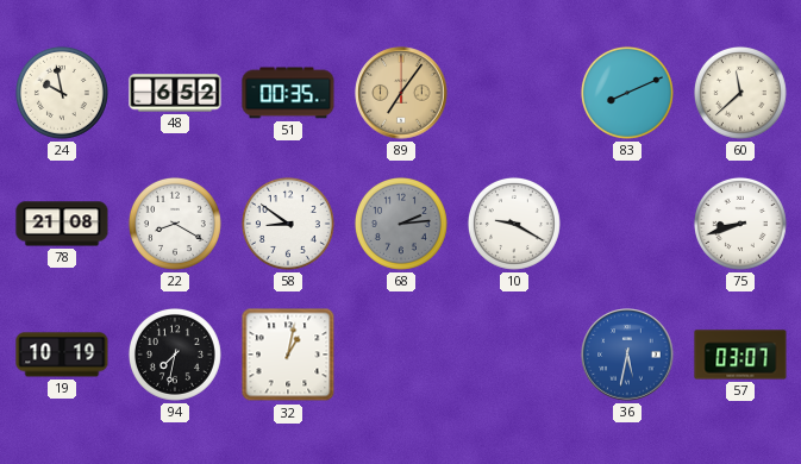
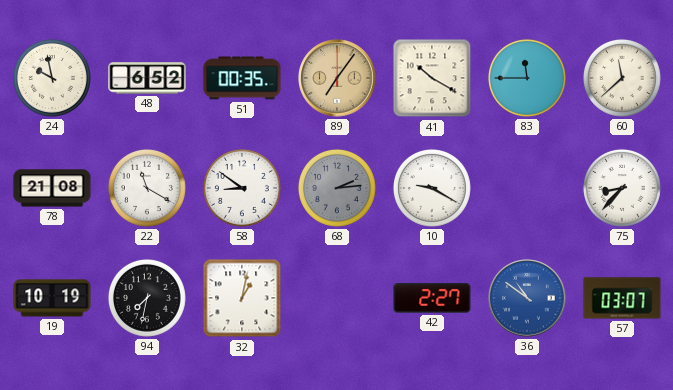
41: none -> 10:20
83: 8:11 -> 11:45
22: 8:20 -> 11:20
75: 8:42 -> 8:37
42: none -> 2:27
36: 5:32 -> 10:51
